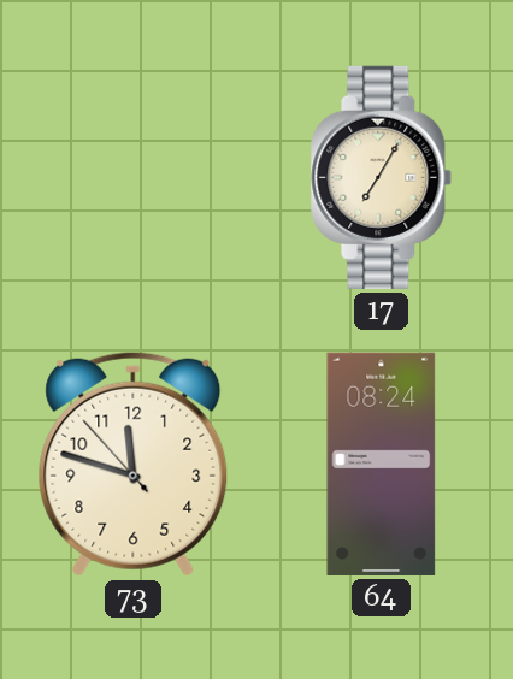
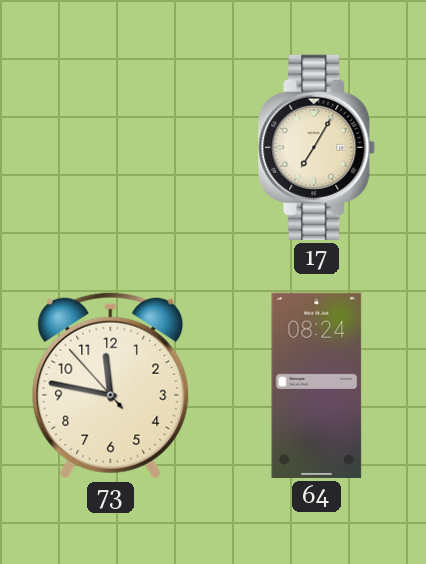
73: 11:47 -> 11:46
